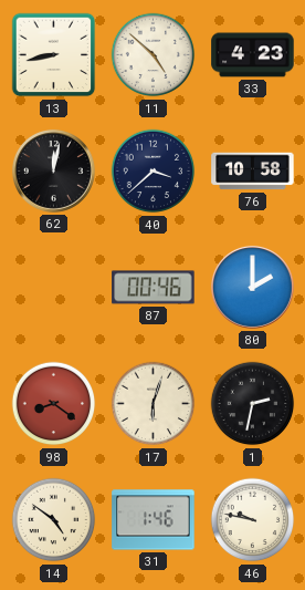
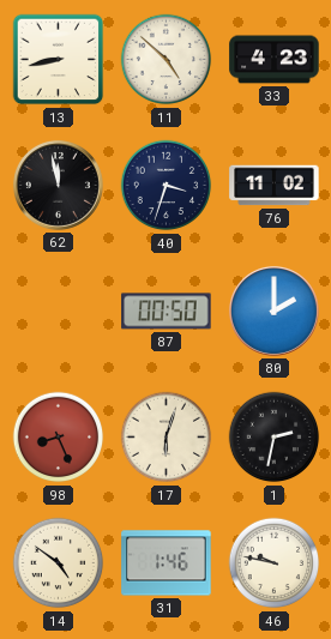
62: 12:02 -> 11:58
40: 3:38 -> 3:33
76: 10:58 -> 11:02
87: 00:46 -> 00:50
98: 8:21 -> 8:26
